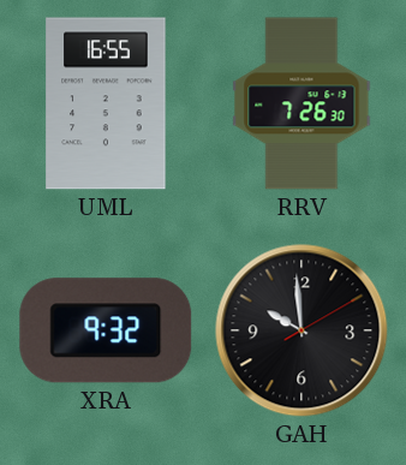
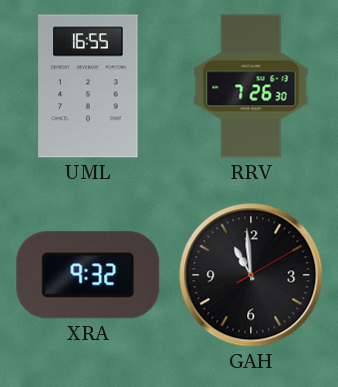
GAH: 9:59 -> 10:59
